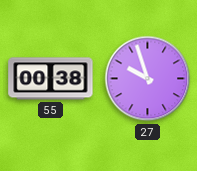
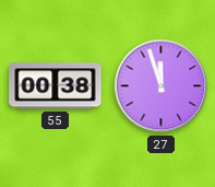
27: 9:57 -> 11:57
